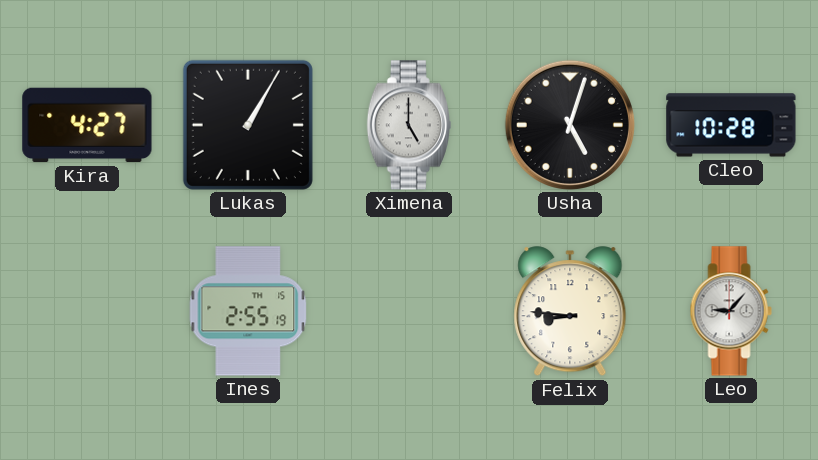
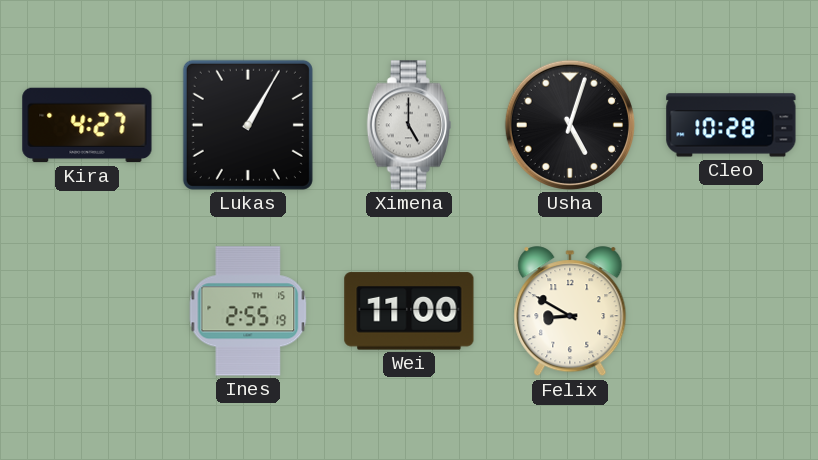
Wei: none -> 11:00
Felix: 8:46 -> 8:50
Leo: 9:07 -> none
